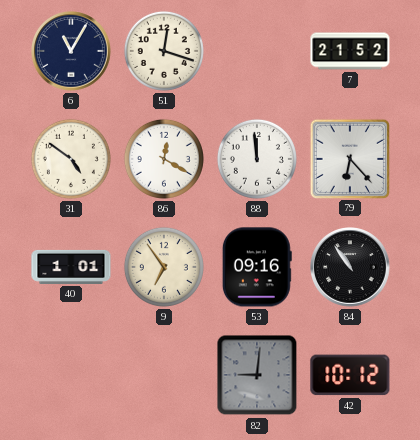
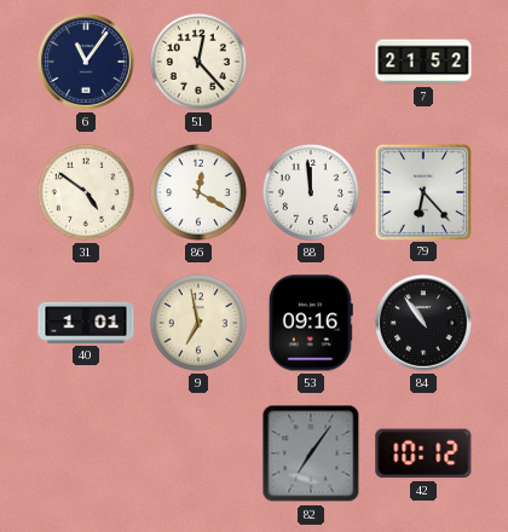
6: 11:05 -> 11:06
51: 12:18 -> 12:23
9: 6:54 -> 6:58
82: 9:01 -> 7:06
